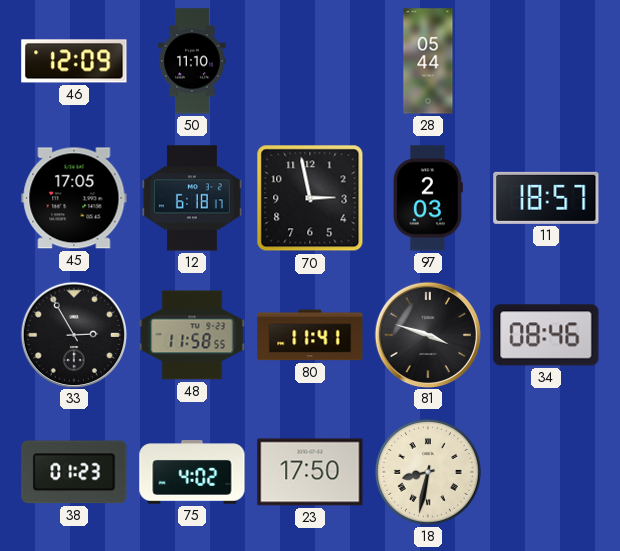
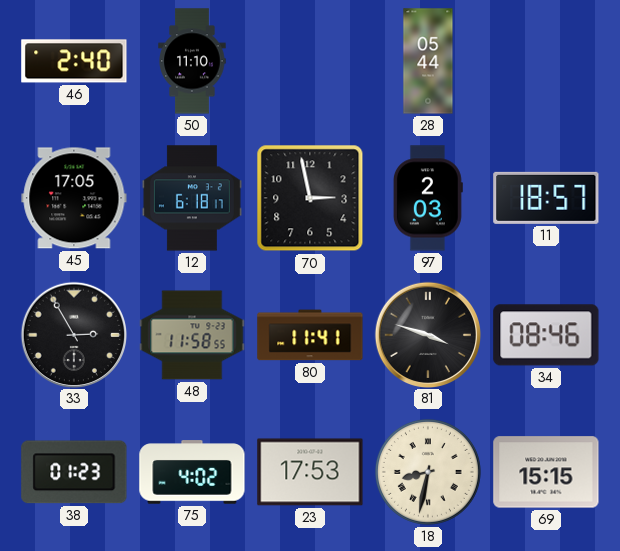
46: 12:09 -> 2:40
23: 17:50 -> 17:53
69: none -> 15:15
